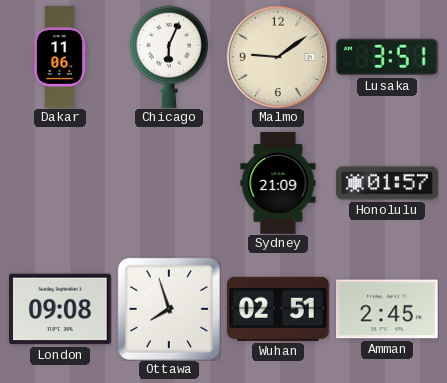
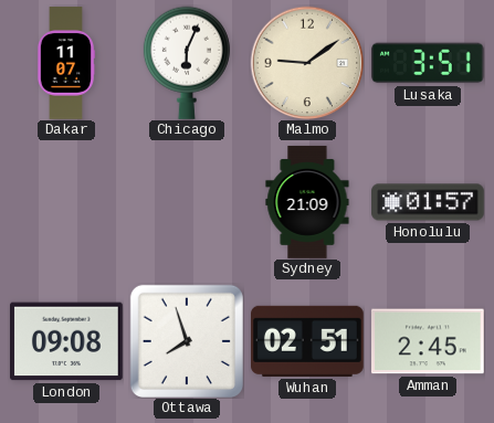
Dakar: 11:06 -> 11:07
